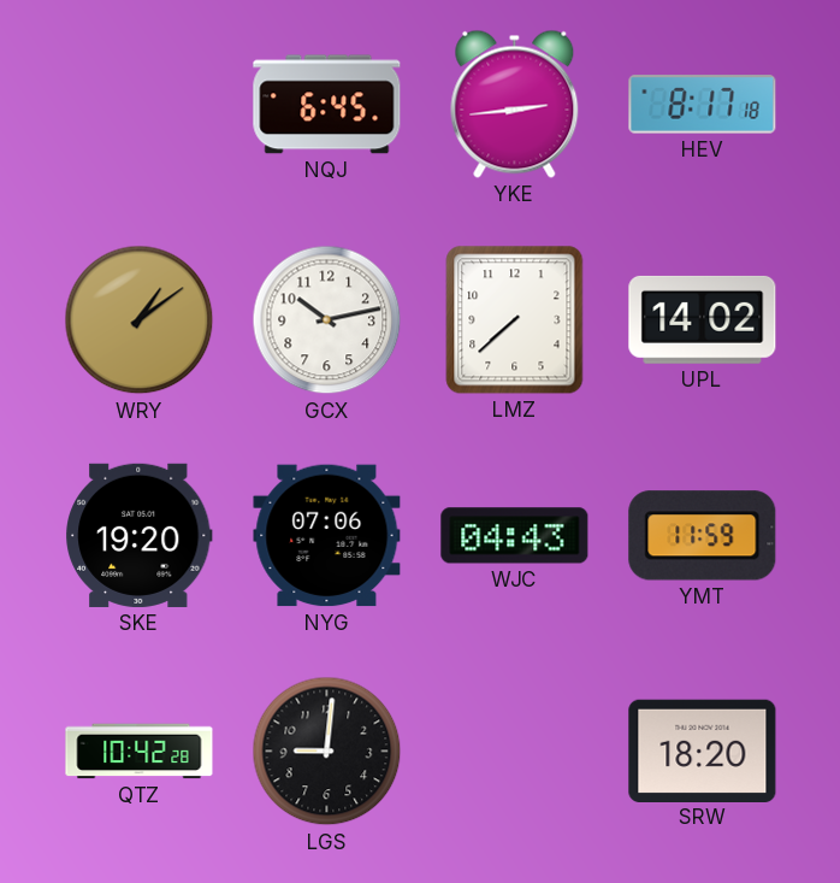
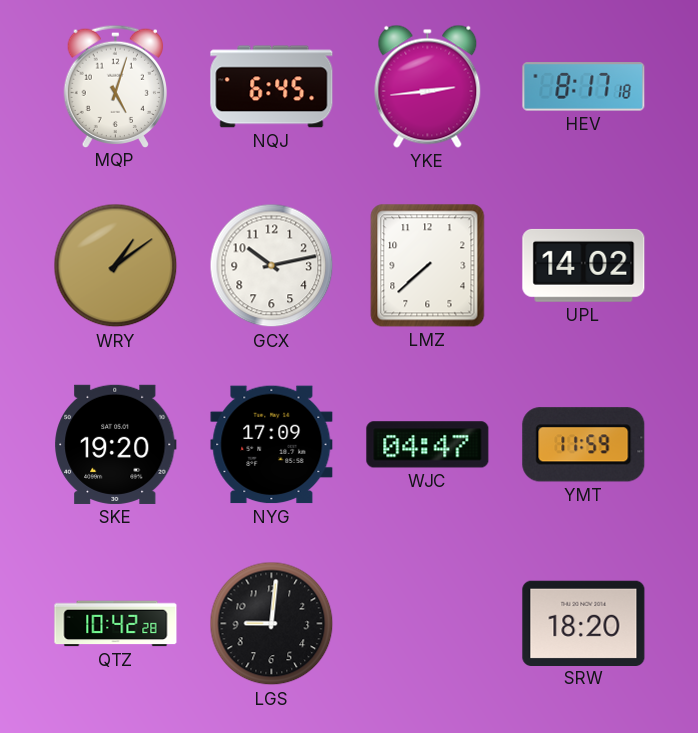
MQP: none -> 5:03
NYG: 07:06 -> 17:09
WJC: 04:43 -> 04:47
